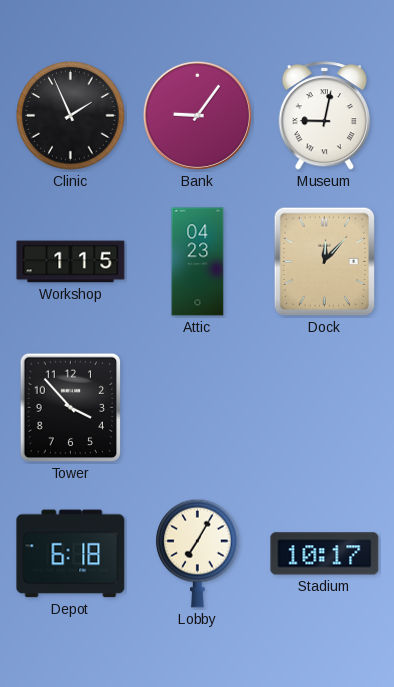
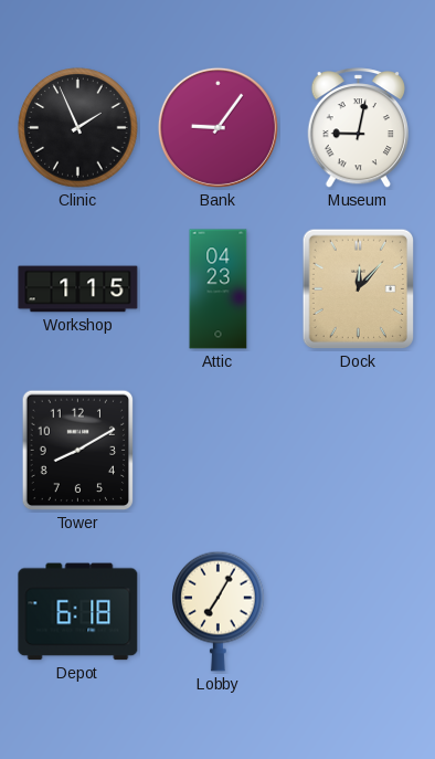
Tower: 3:53 -> 8:10
Stadium: 10:17 -> none
